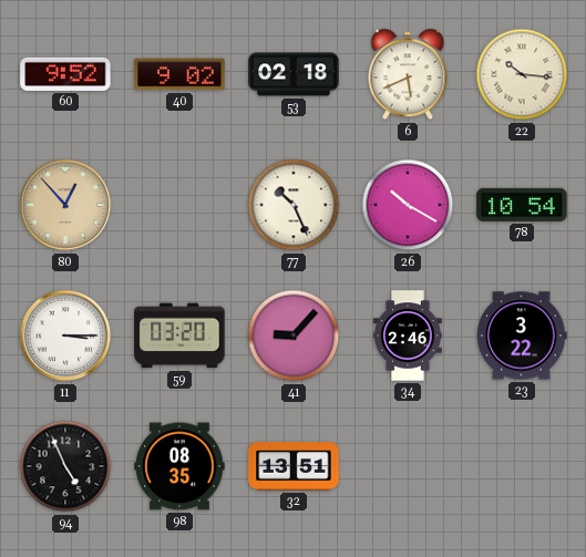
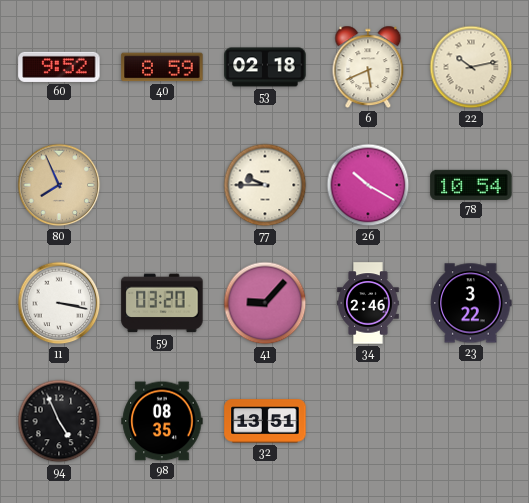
40: 9:02 -> 8:59
22: 10:16 -> 10:13
80: 12:53 -> 7:56
77: 10:26 -> 9:45
11: 3:15 -> 3:17
